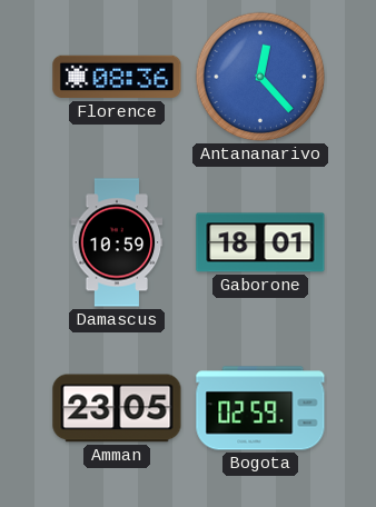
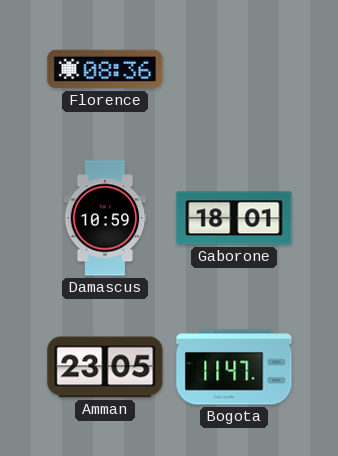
Antananarivo: 12:23 -> none
Bogota: 02:59 -> 11:47
